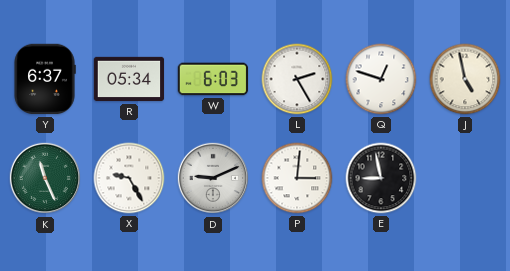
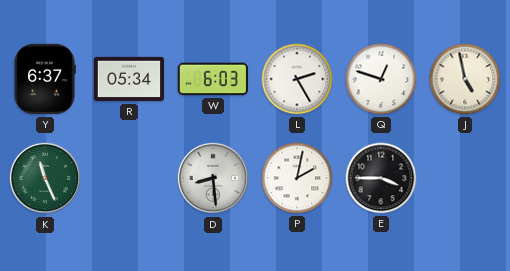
X: 9:25 -> none
D: 9:11 -> 8:29
P: 3:01 -> 2:02
E: 8:58 -> 3:45
